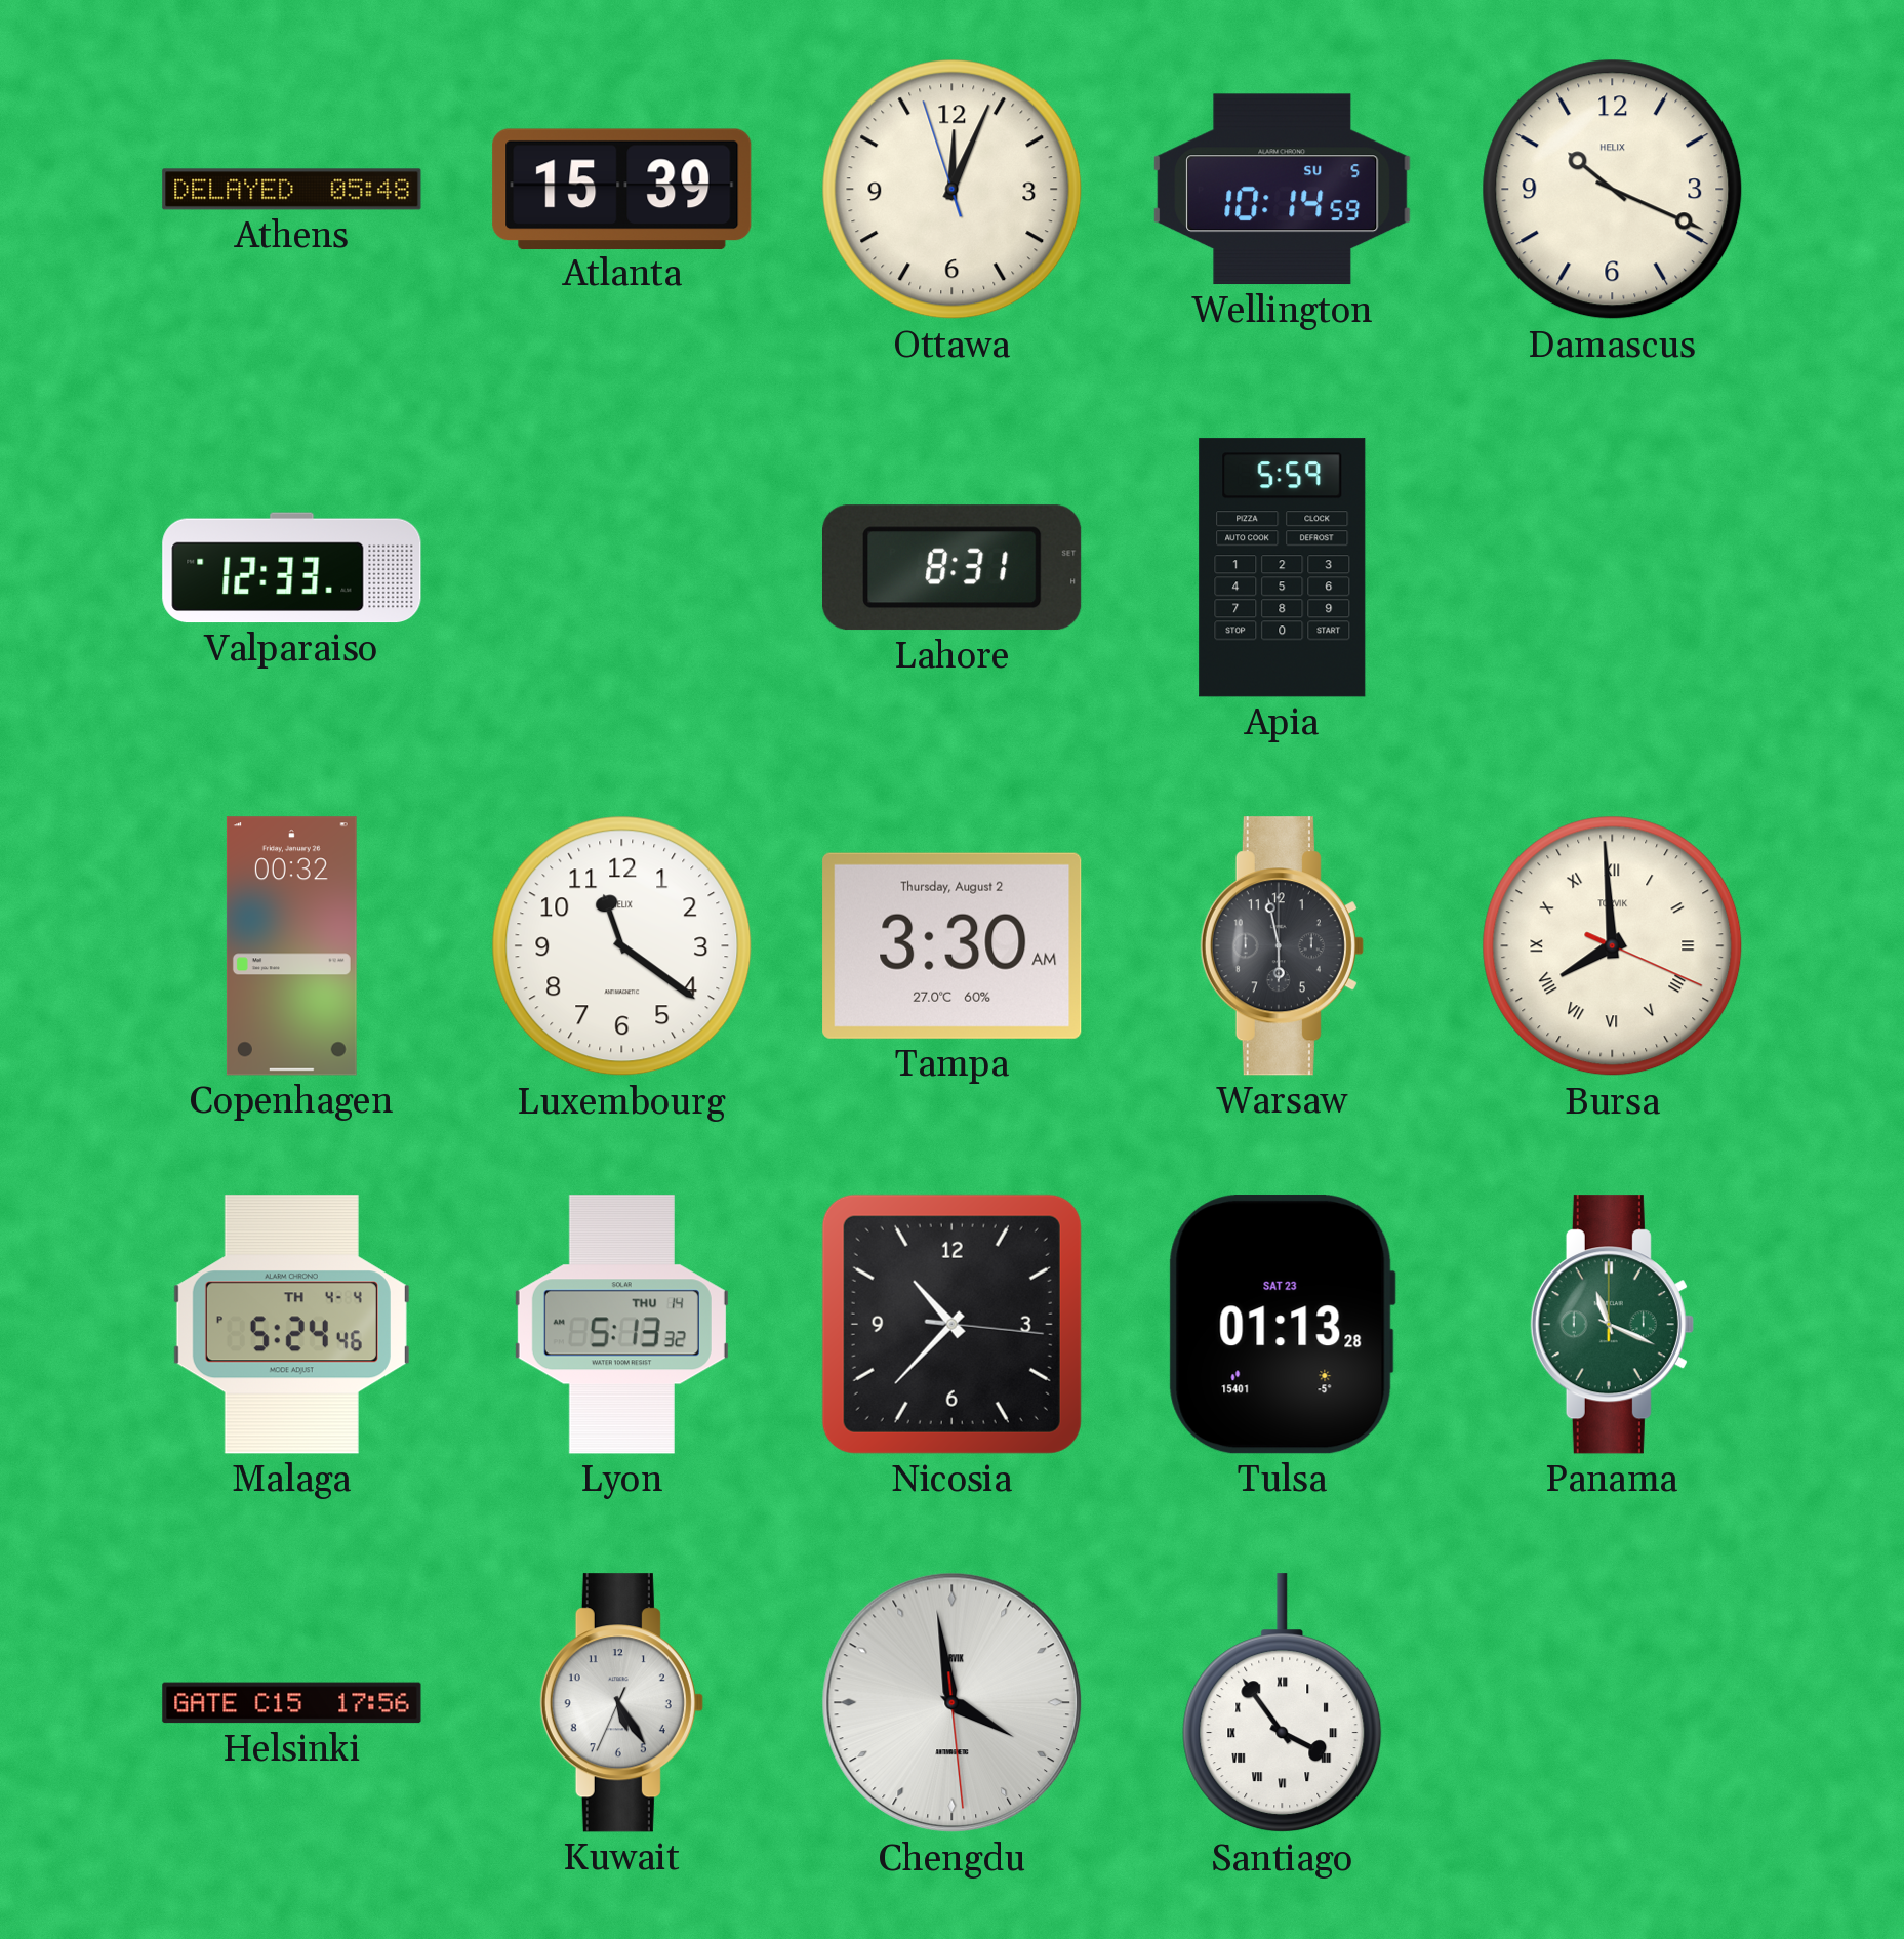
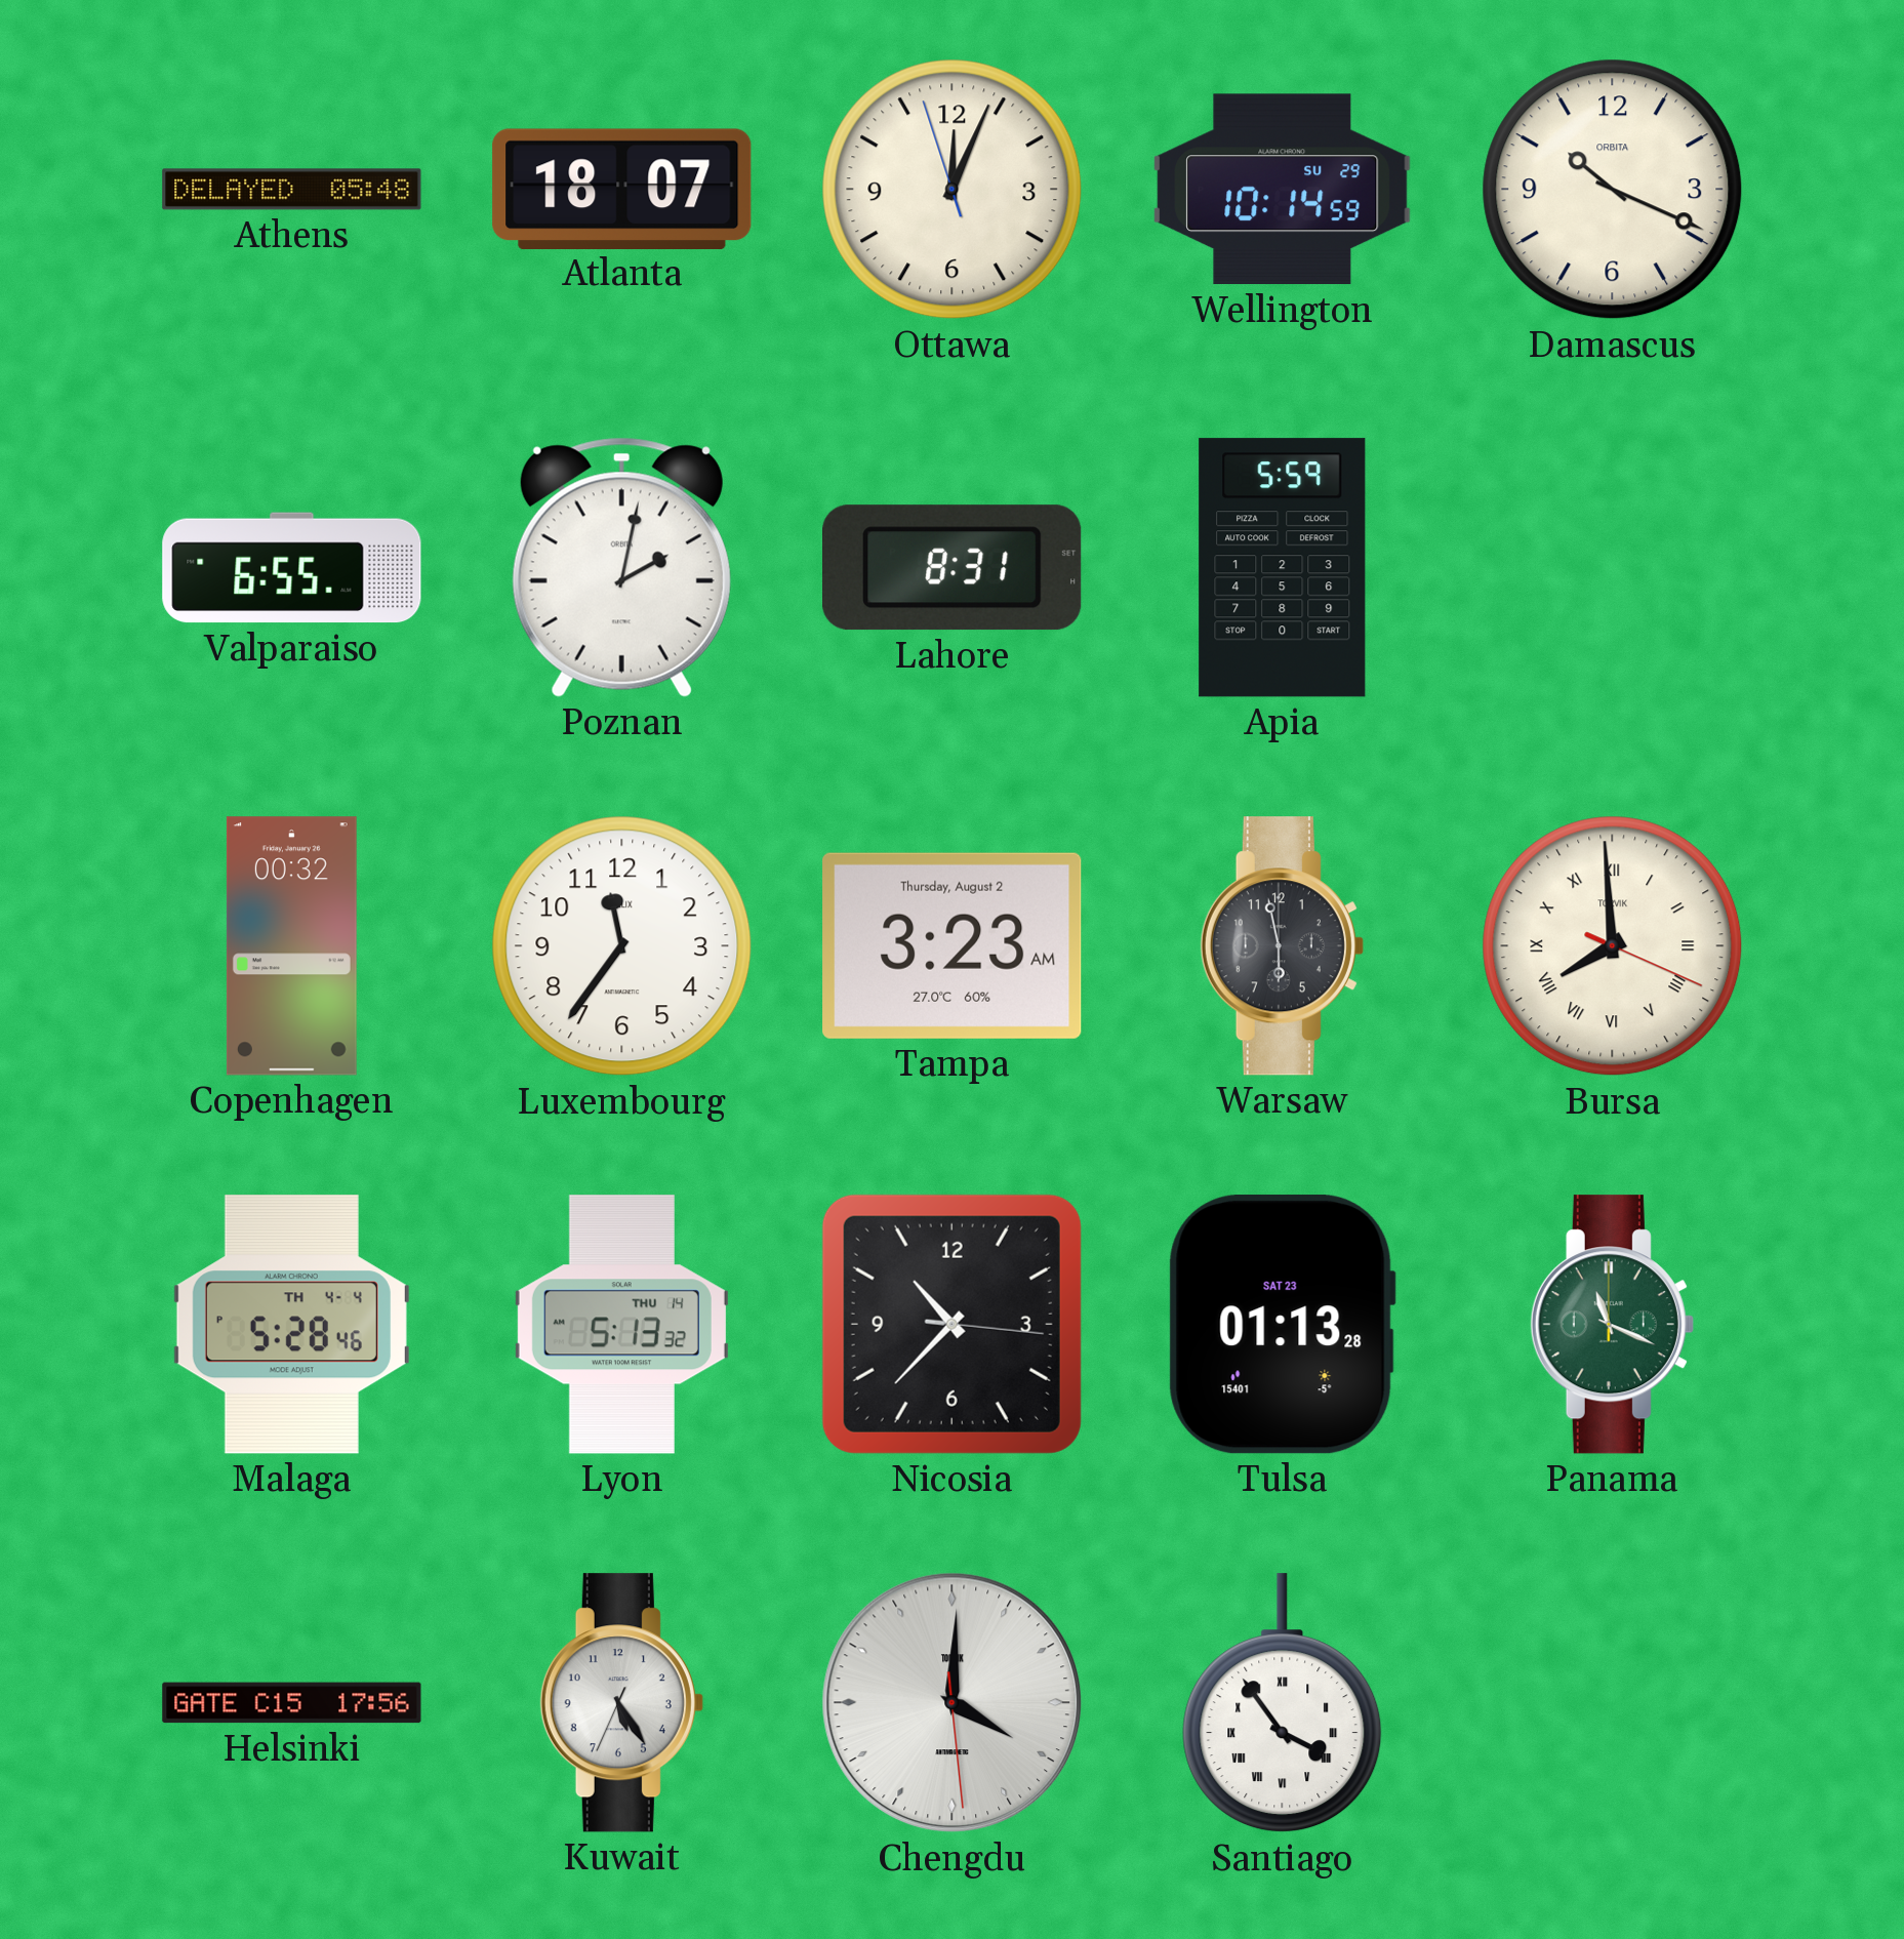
Atlanta: 15:39 -> 18:07
Wellington date: SU 5 -> SU 29
Damascus brand: HELIX -> ORBITA
Valparaiso: 12:33 -> 6:55
Poznan: none -> 2:02
Luxembourg: 11:21 -> 11:36
Tampa: 3:30 -> 3:23
Malaga: 5:24 -> 5:28
Chengdu: 3:58 -> 4:00
